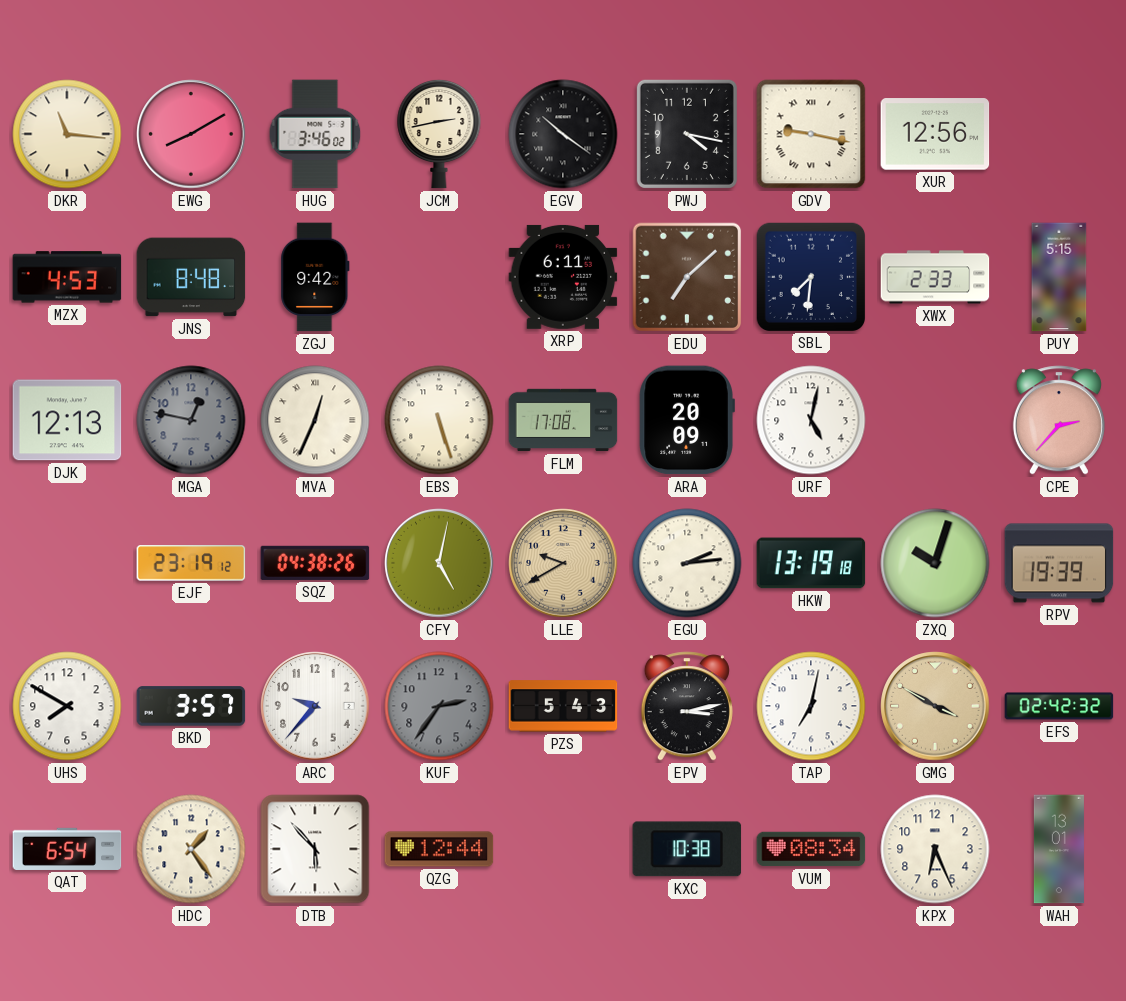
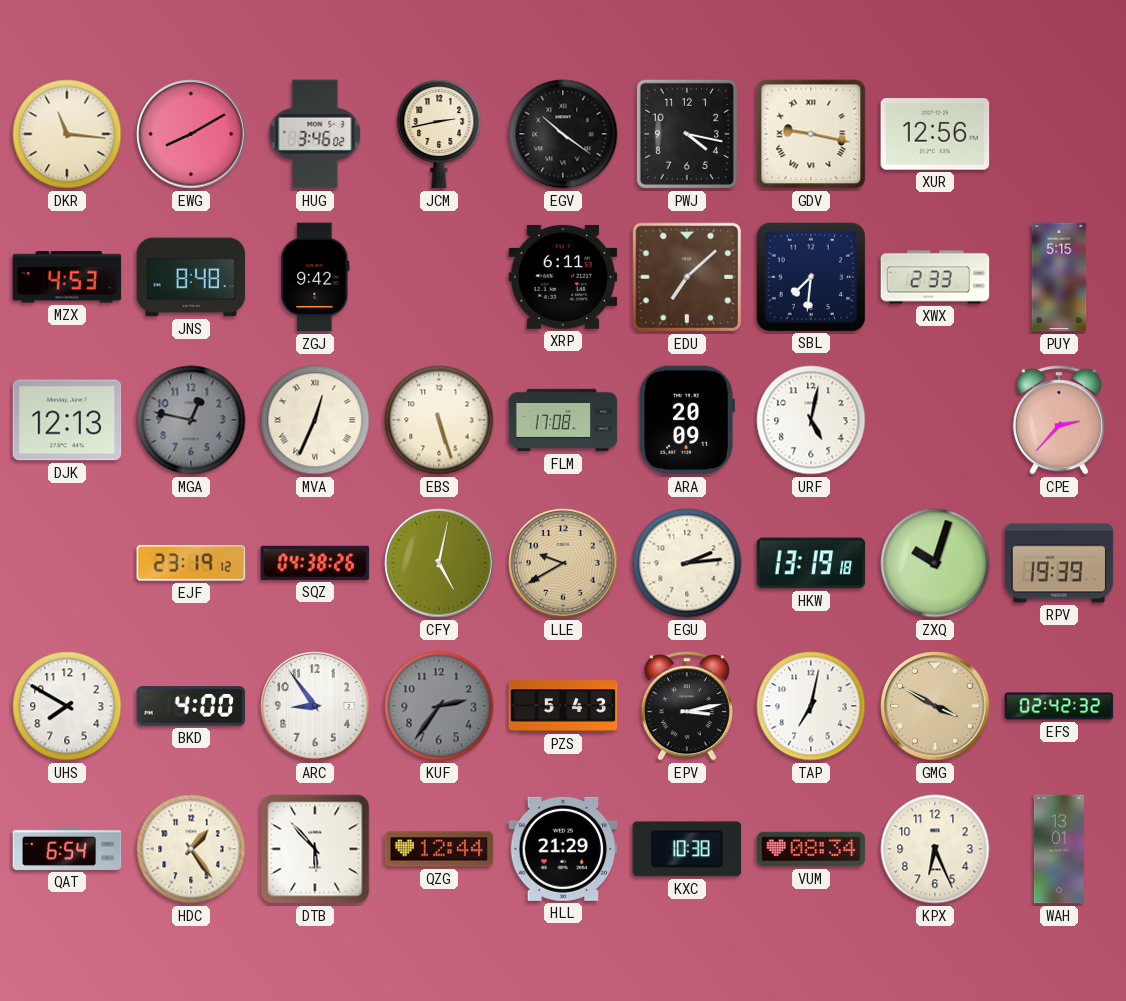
BKD: 3:57 -> 4:00
ARC: 9:37 -> 8:54
HLL: none -> 21:29
